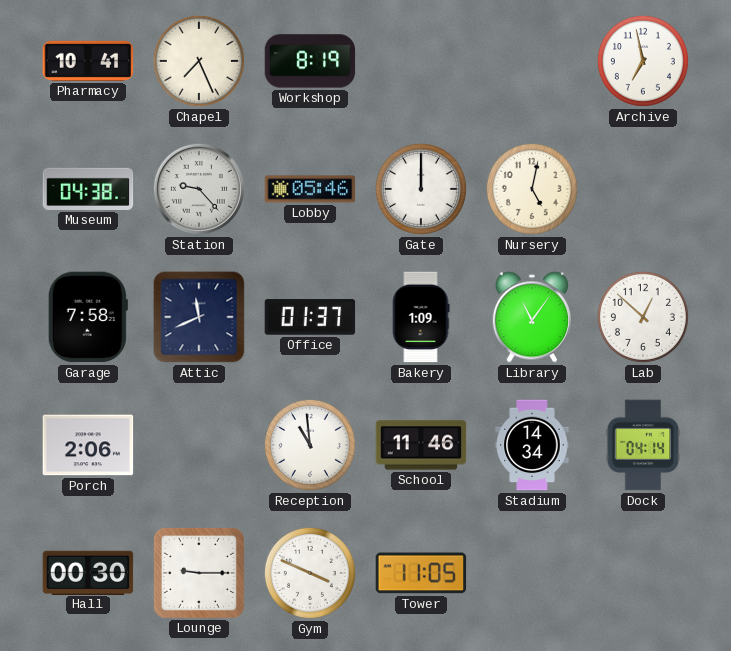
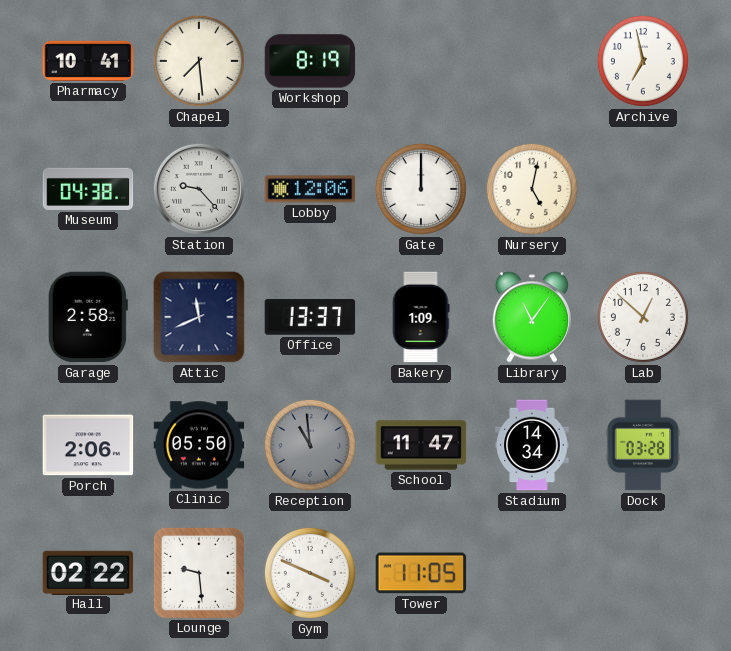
Chapel: 7:26 -> 7:29
Lobby: 05:46 -> 12:06
Garage: 7:58 -> 2:58
Office: 01:37 -> 13:37
Clinic: none -> 05:50
Reception dial: white -> grey
School: 11:46 -> 11:47
Dock: 04:14 -> 03:28
Hall: 00:30 -> 02:22
Lounge: 9:15 -> 9:29
